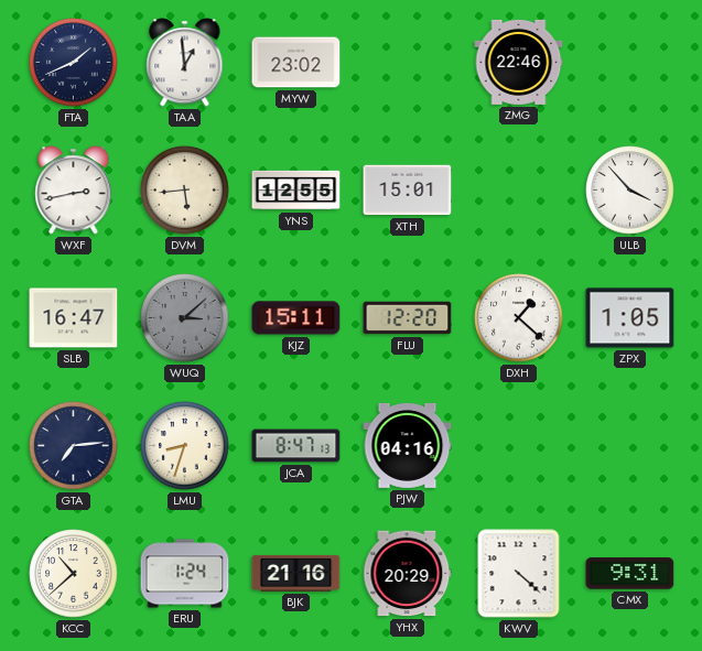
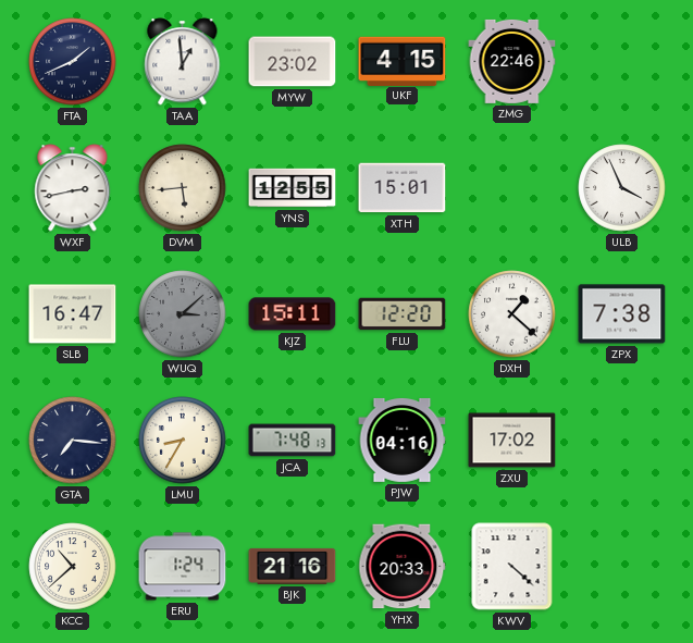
UKF: none -> 4:15
ULB: 3:53 -> 3:56
ZPX: 1:05 -> 7:38
GTA: 7:14 -> 7:16
LMU: 8:33 -> 8:35
JCA: 8:47 -> 7:48
ZXU: none -> 17:02
YHX: 20:29 -> 20:33
CMX: 9:31 -> none
